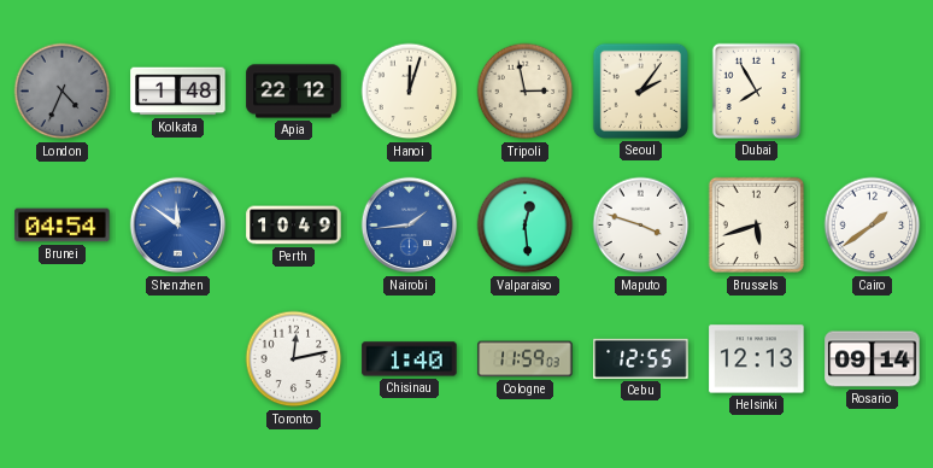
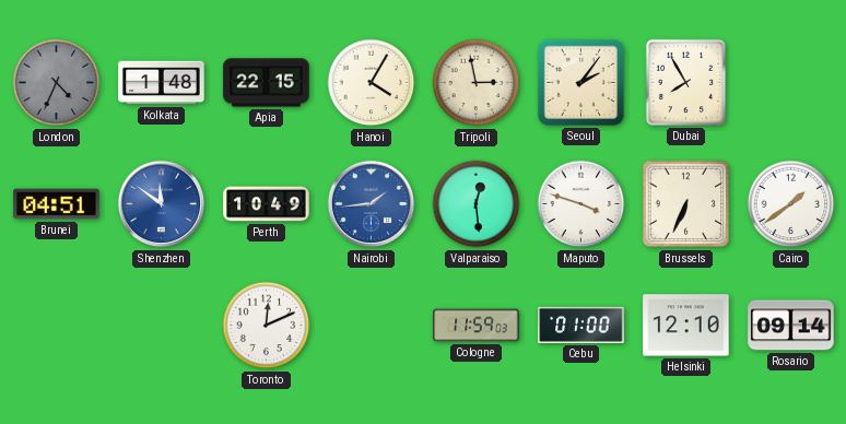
Apia: 22:12 -> 22:15
Hanoi: 12:03 -> 4:05
Brunei: 04:54 -> 04:51
Brussels: 5:42 -> 6:34
Toronto: 12:13 -> 12:11
Chisinau: 1:40 -> none
Cebu: 12:55 -> 01:00
Helsinki: 12:13 -> 12:10
